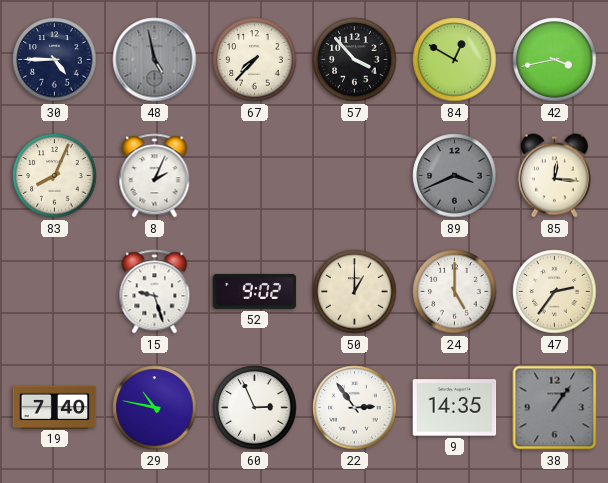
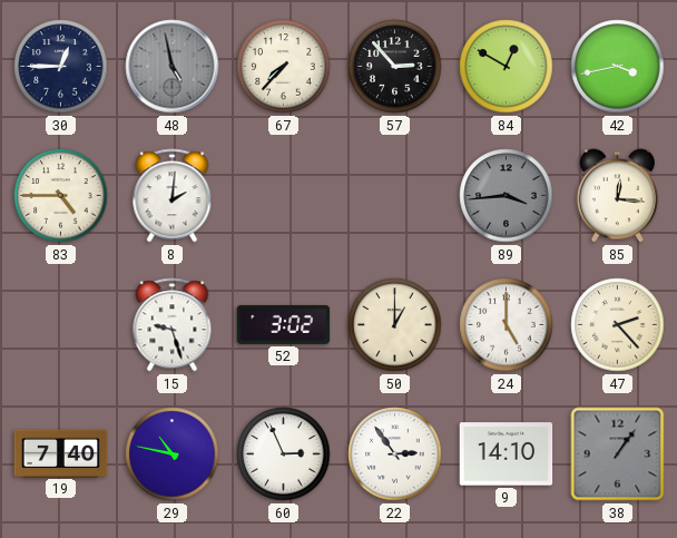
30: 4:45 -> 12:45
57: 3:53 -> 2:53
83: 8:04 -> 4:45
8: 2:04 -> 2:01
89: 3:41 -> 3:44
52: 9:02 -> 3:02
47: 2:36 -> 2:23
9: 14:35 -> 14:10
